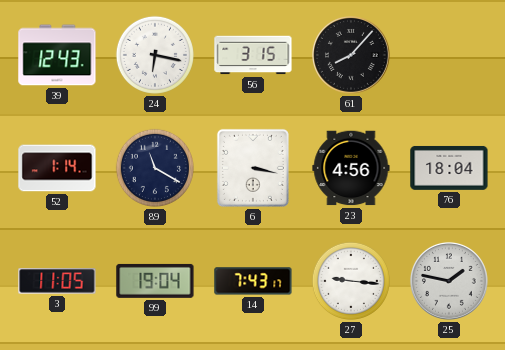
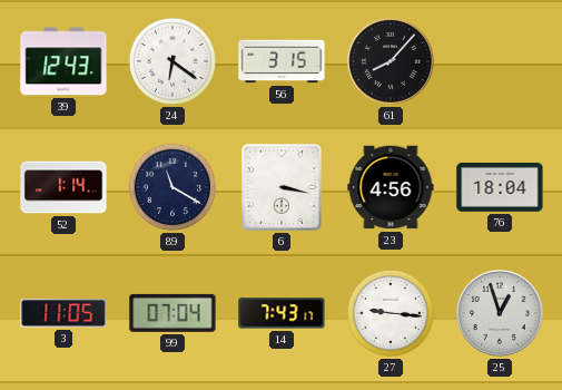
24: 6:17 -> 6:21
99: 19:04 -> 07:04
25: 1:47 -> 12:57
